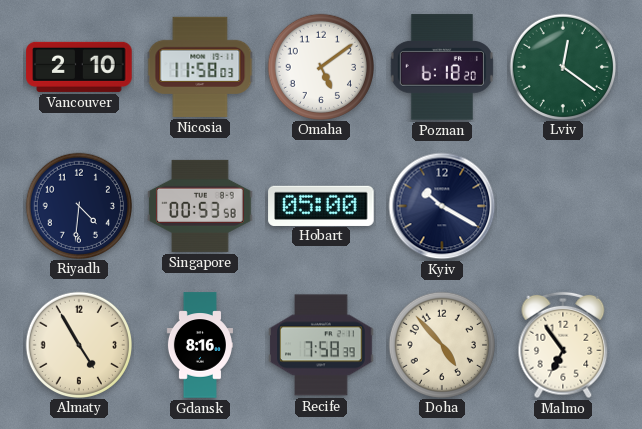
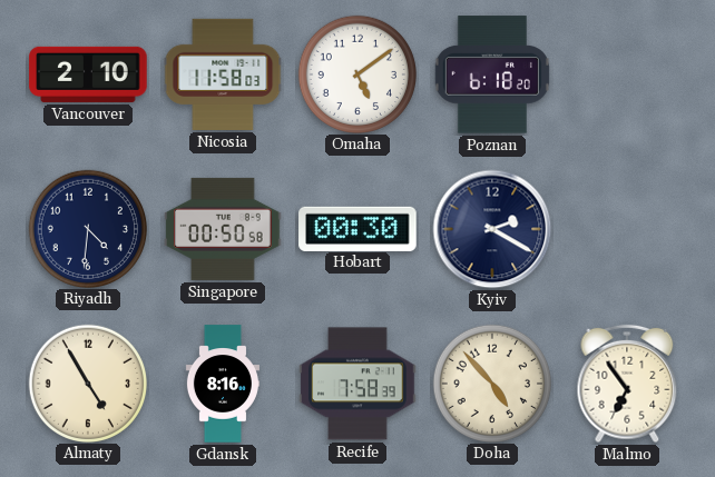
Lviv: 12:21 -> none
Singapore: 00:53 -> 00:50
Hobart: 05:00 -> 00:30
Kyiv: 10:20 -> 2:20
